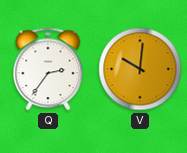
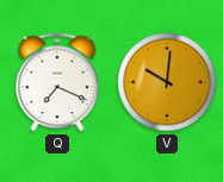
Q: 2:36 -> 7:19
